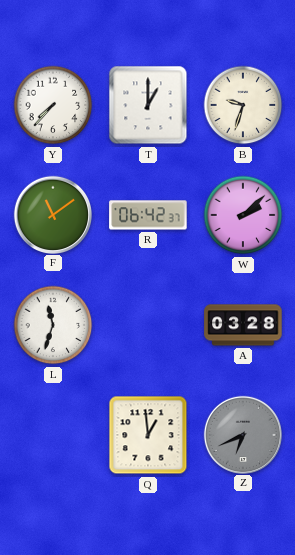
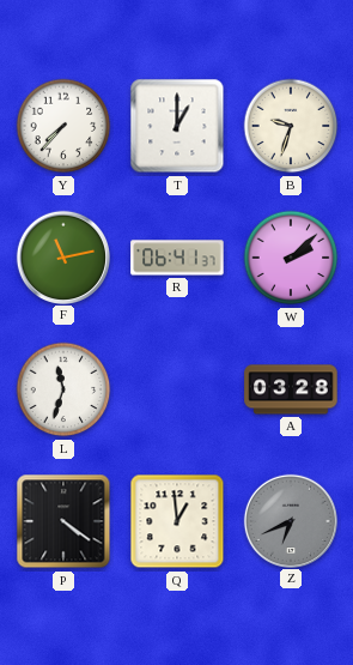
F: 11:09 -> 11:13
R: 06:42 -> 06:41
P: none -> 4:21
